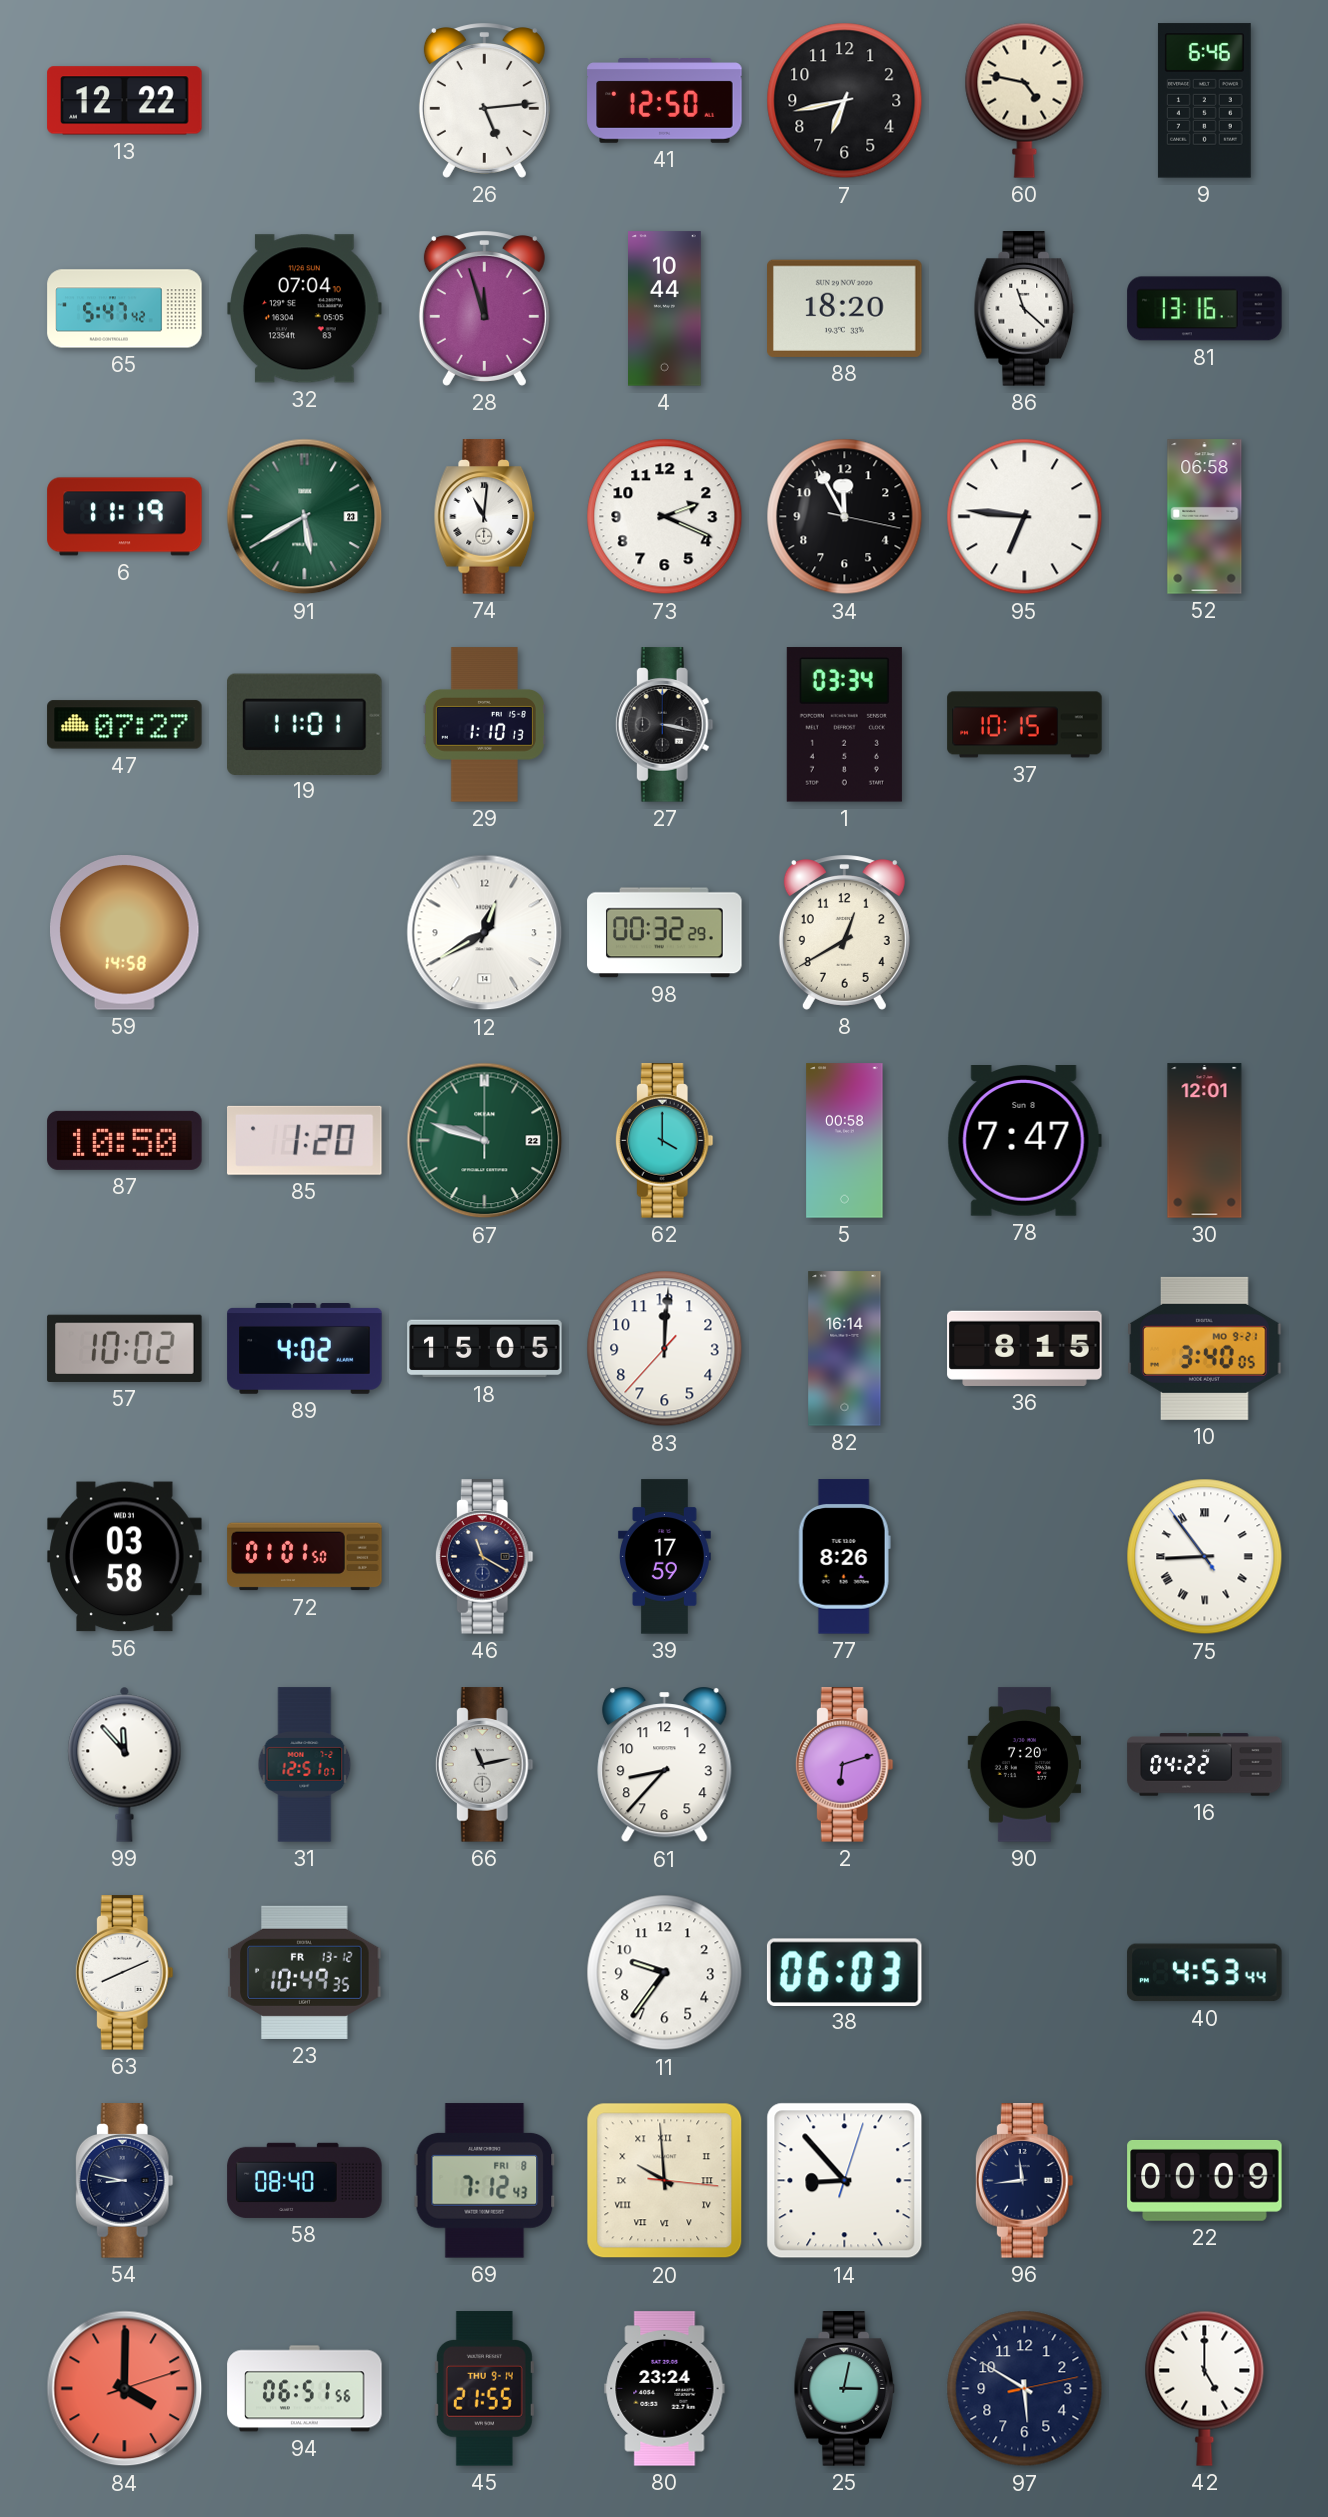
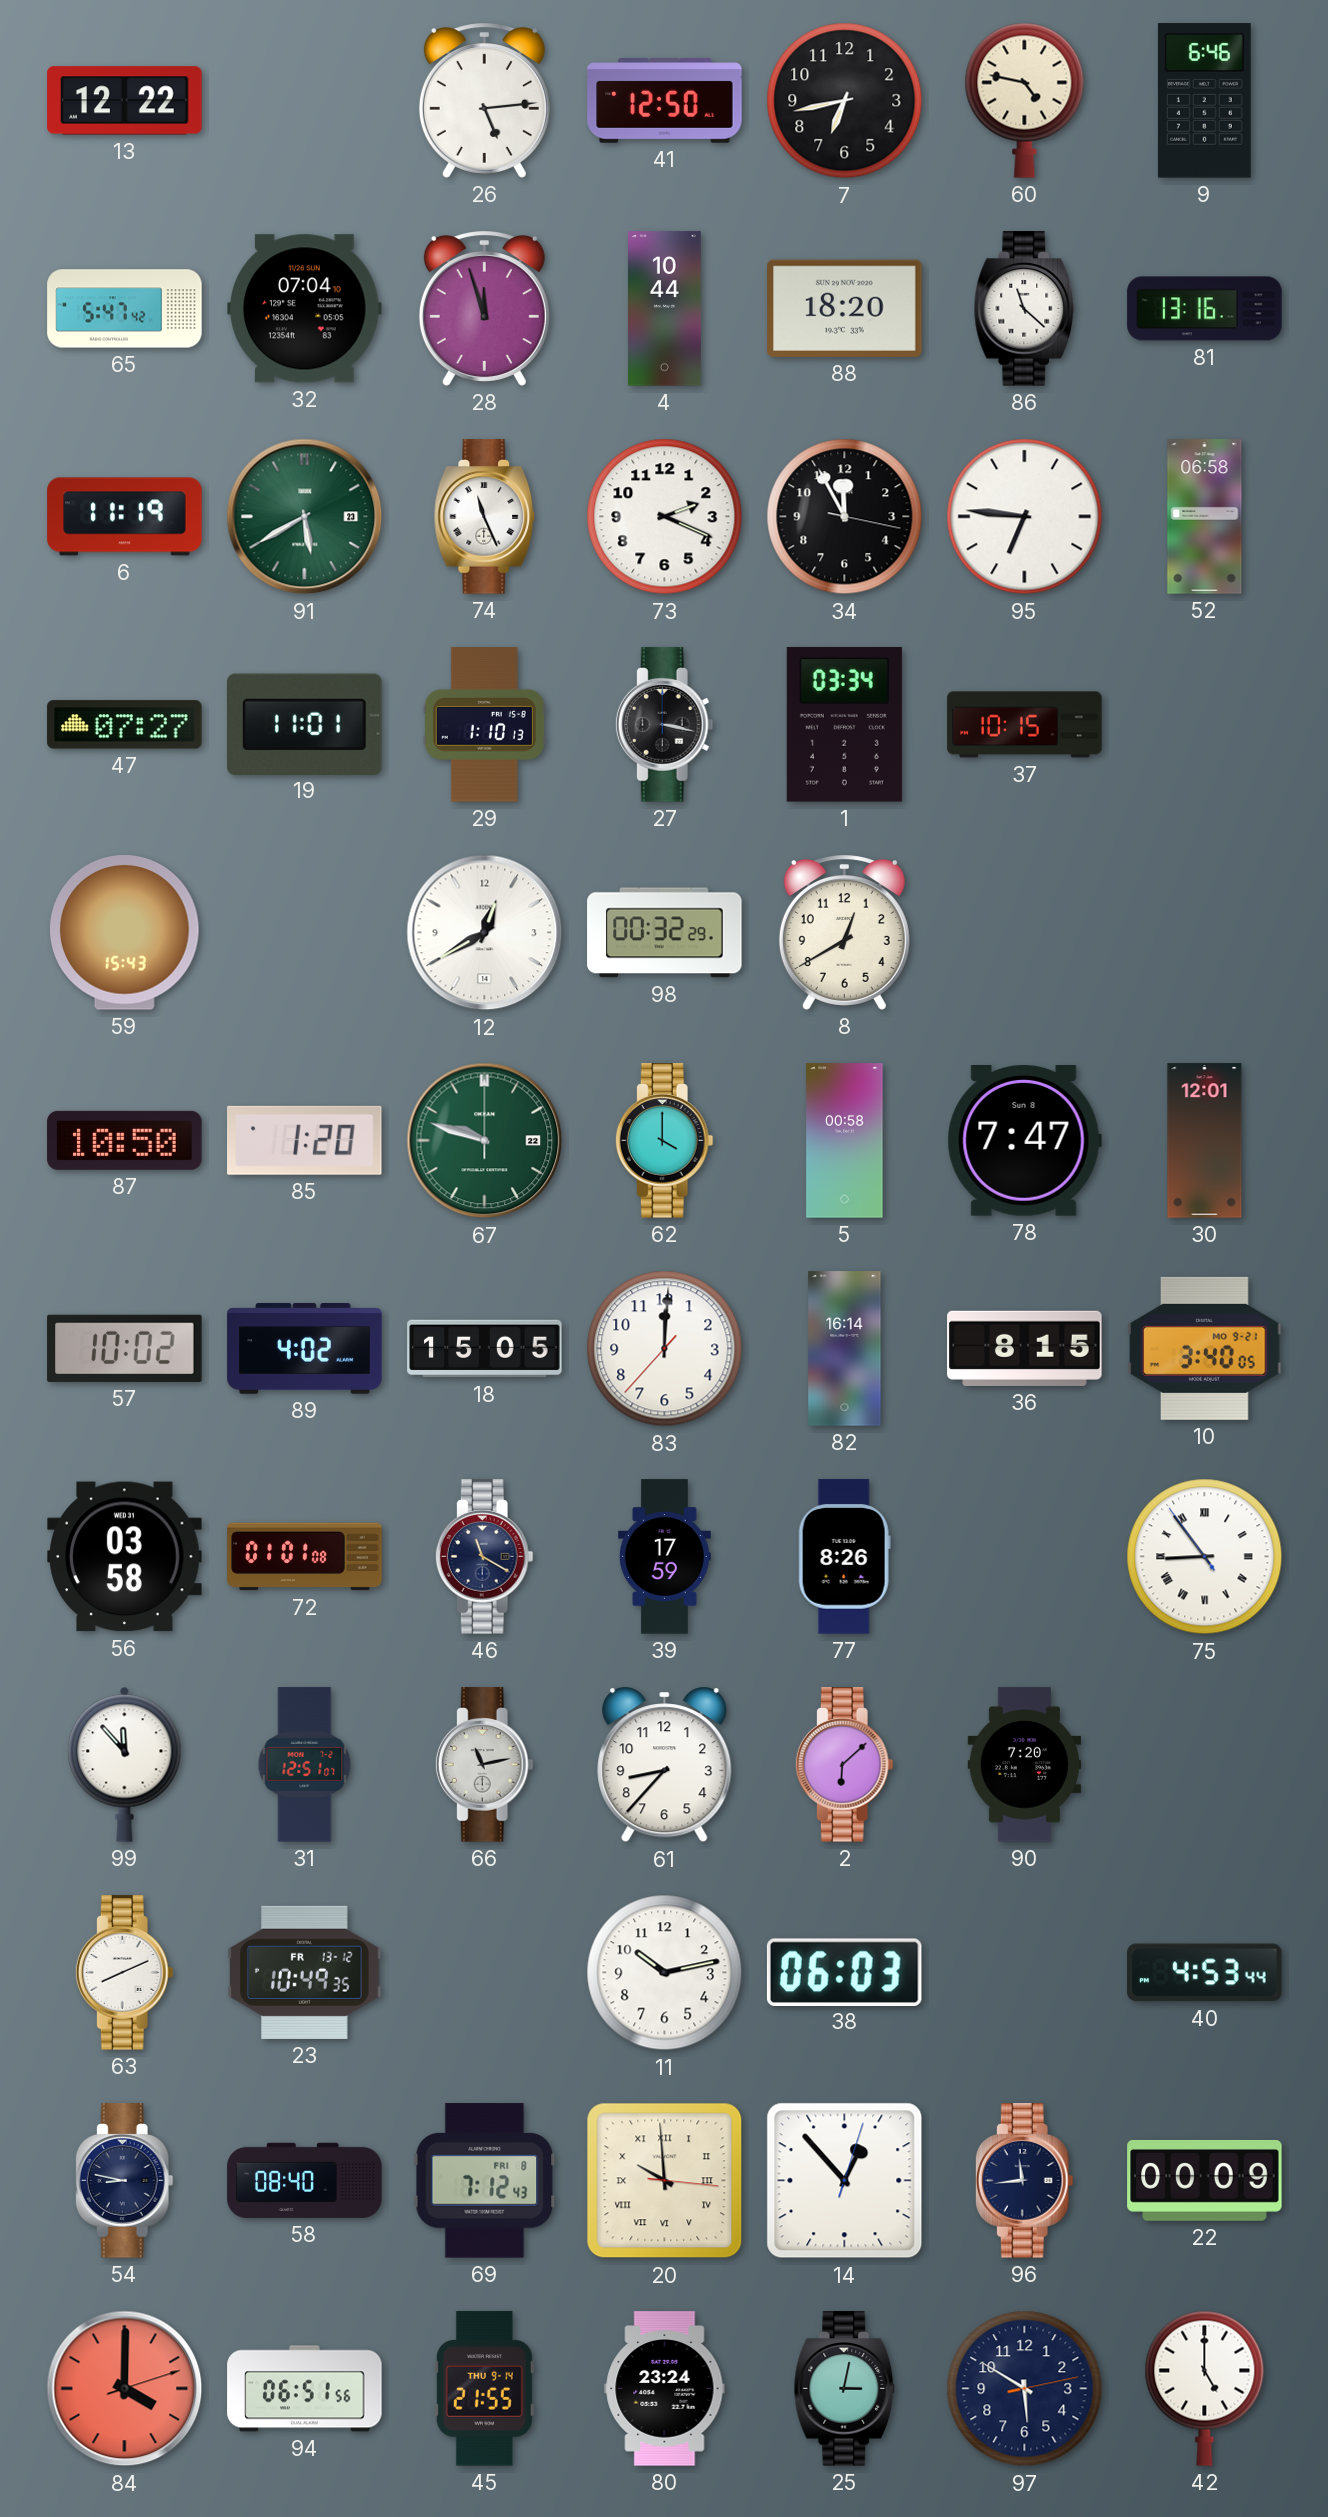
74: 11:01 -> 11:26
59: 14:58 -> 15:43
72: 01:01:50 -> 01:01:08
2: 6:12 -> 6:08
16: 04:22 -> none
11: 9:36 -> 10:13
14: 8:53 -> 12:53
